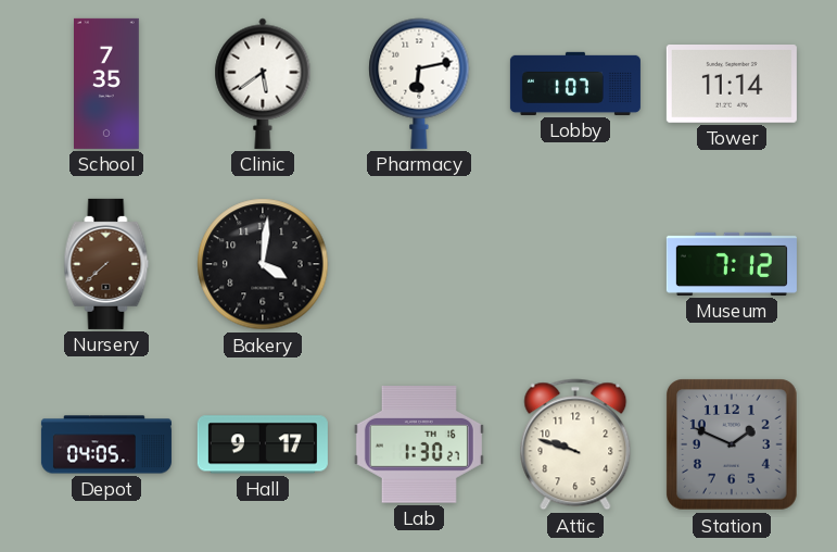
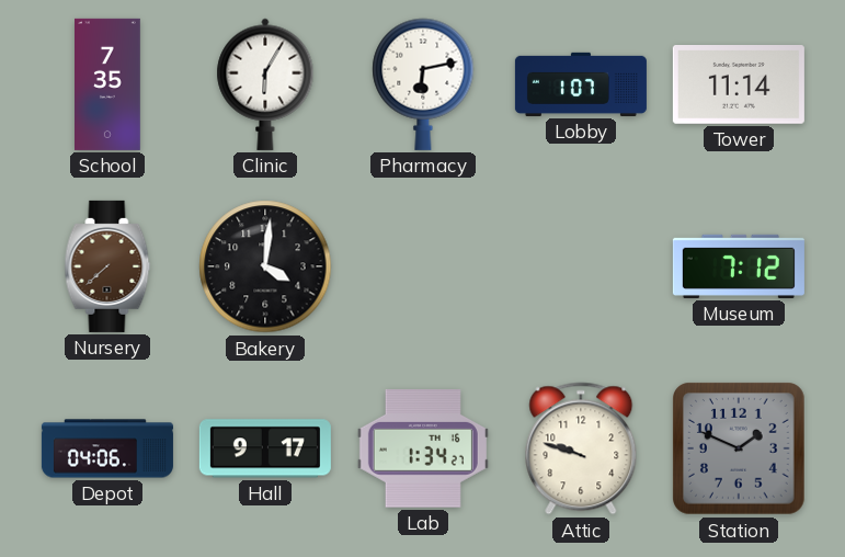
Clinic: 5:39 -> 6:05
Depot: 04:05 -> 04:06
Lab: 1:30 -> 1:34
